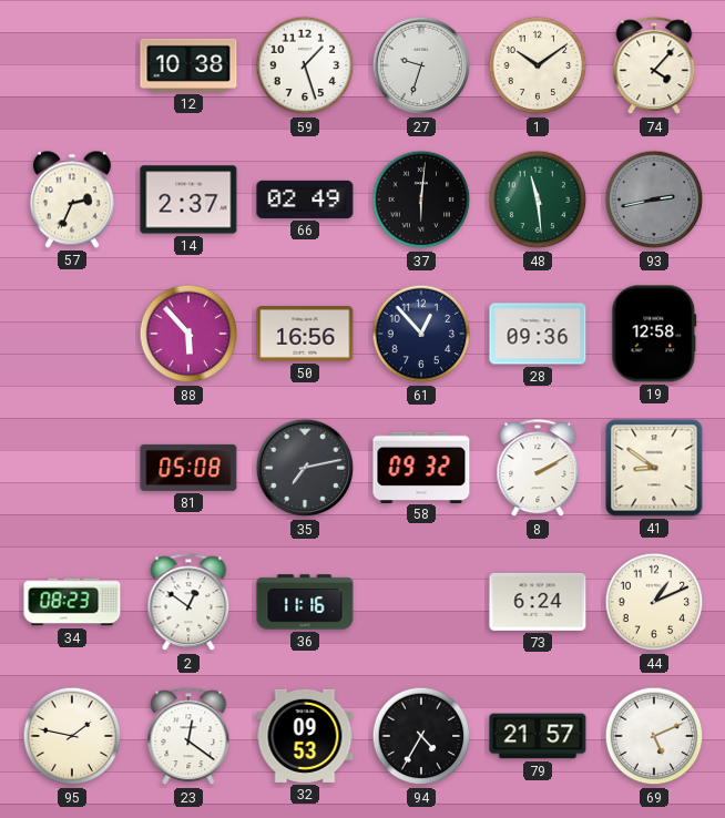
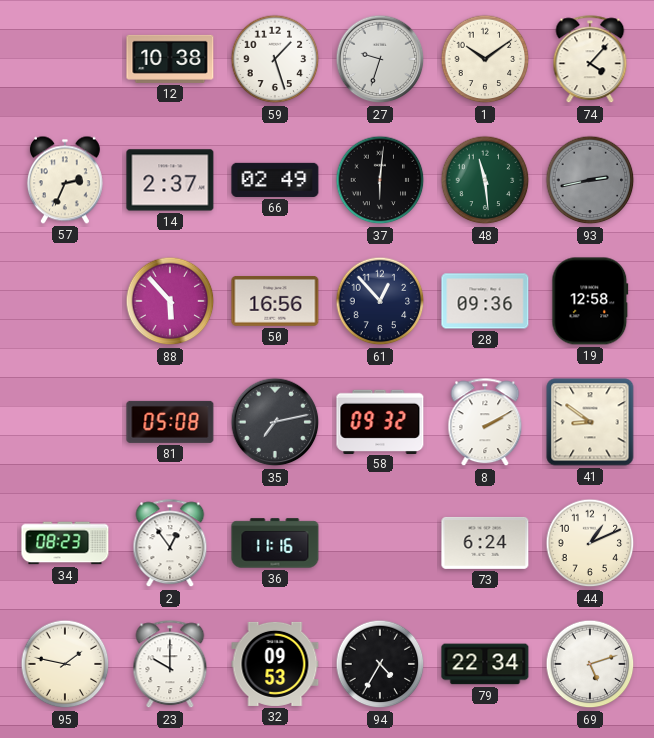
2: 12:51 -> 12:54
23: 12:21 -> 10:00
79: 21:57 -> 22:34
69: 5:11 -> 5:12
